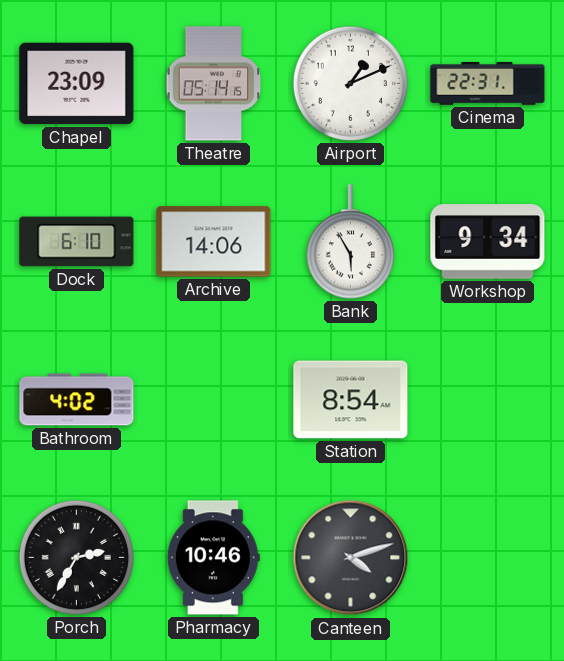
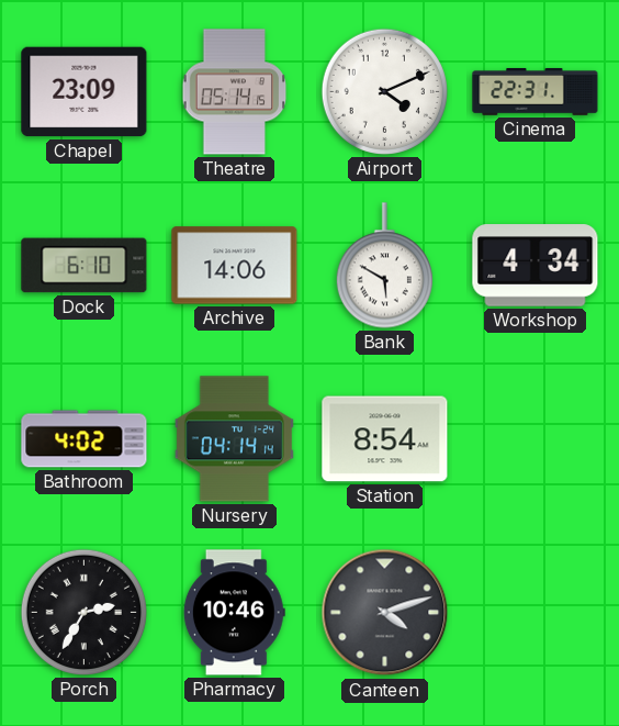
Airport: 1:11 -> 4:11
Bank: 5:55 -> 5:50
Workshop: 9:34 -> 4:34
Nursery: none -> 04:14
